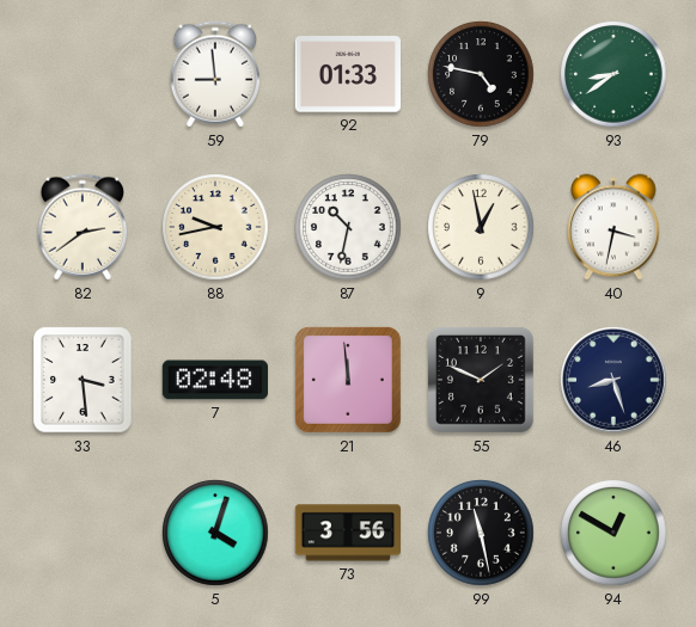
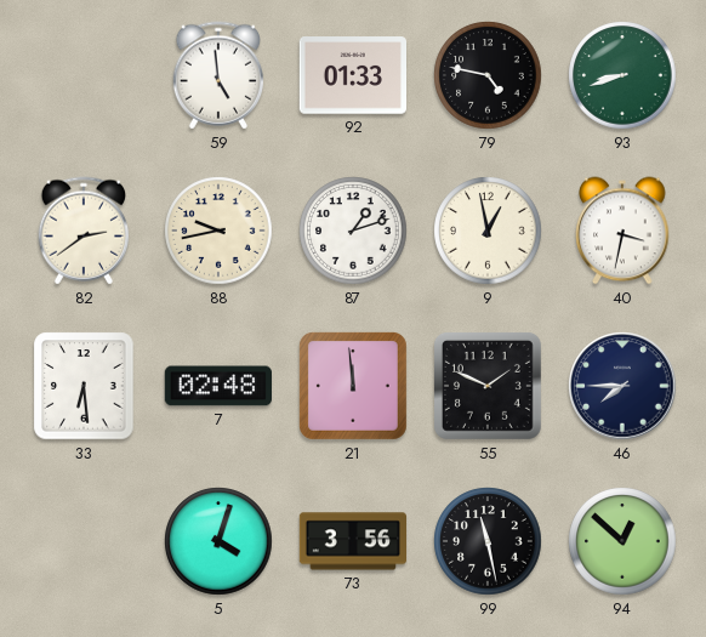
59: 8:59 -> 4:59
93: 8:39 -> 8:42
87: 10:32 -> 1:12
33: 3:29 -> 6:29
46: 8:27 -> 7:45
94: 12:50 -> 12:52
